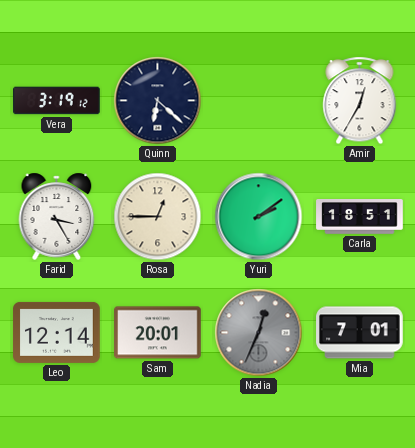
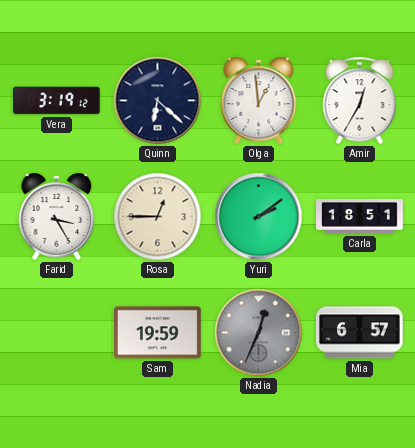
Olga: none -> 12:59
Leo: 12:14 -> none
Sam: 20:01 -> 19:59
Mia: 7:01 -> 6:57
